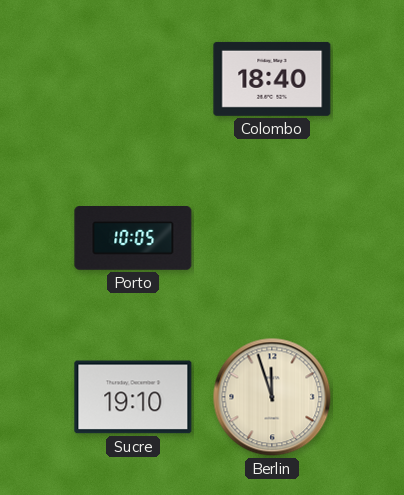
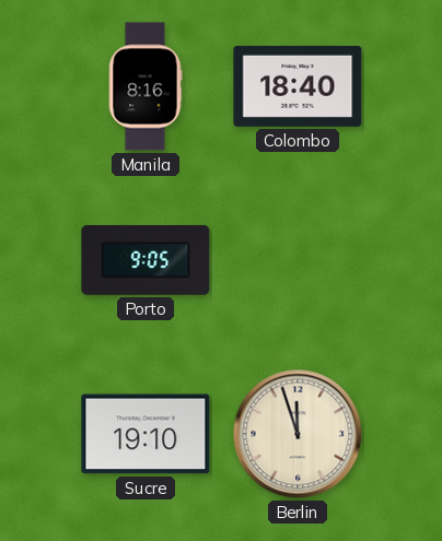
Manila: none -> 8:16
Porto: 10:05 -> 9:05
